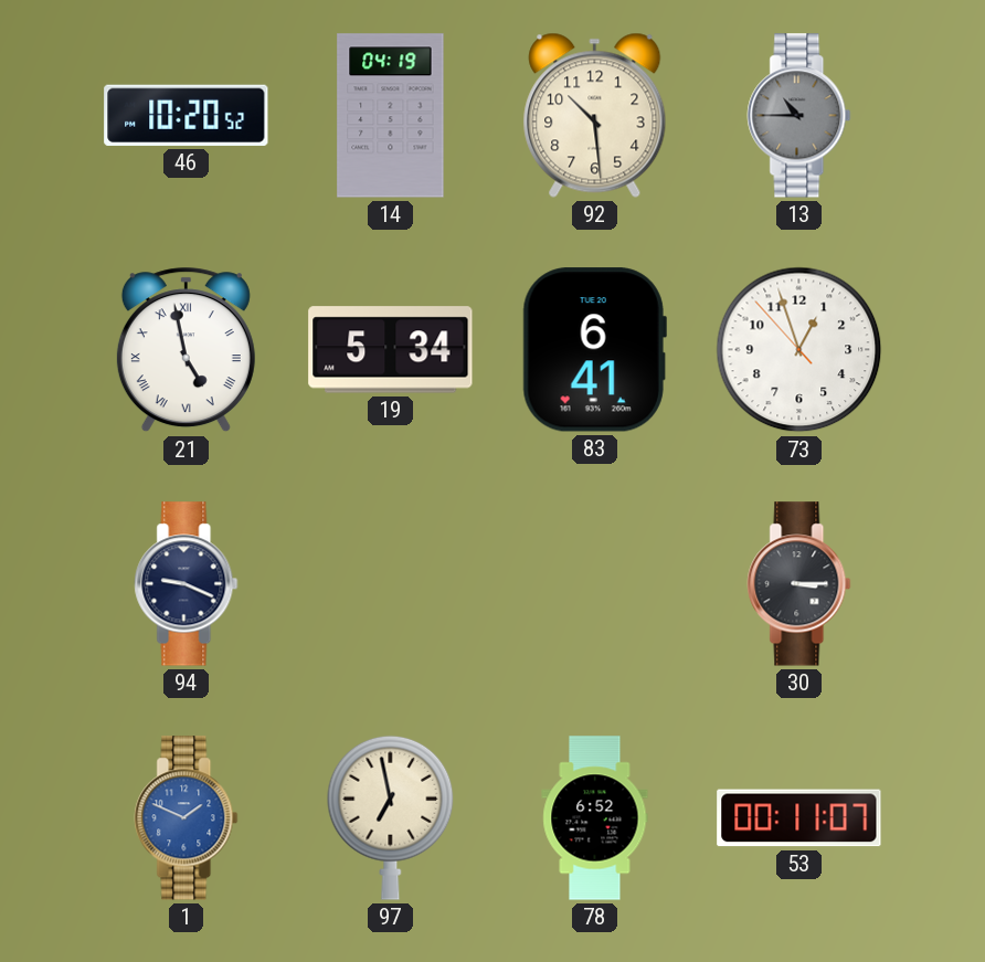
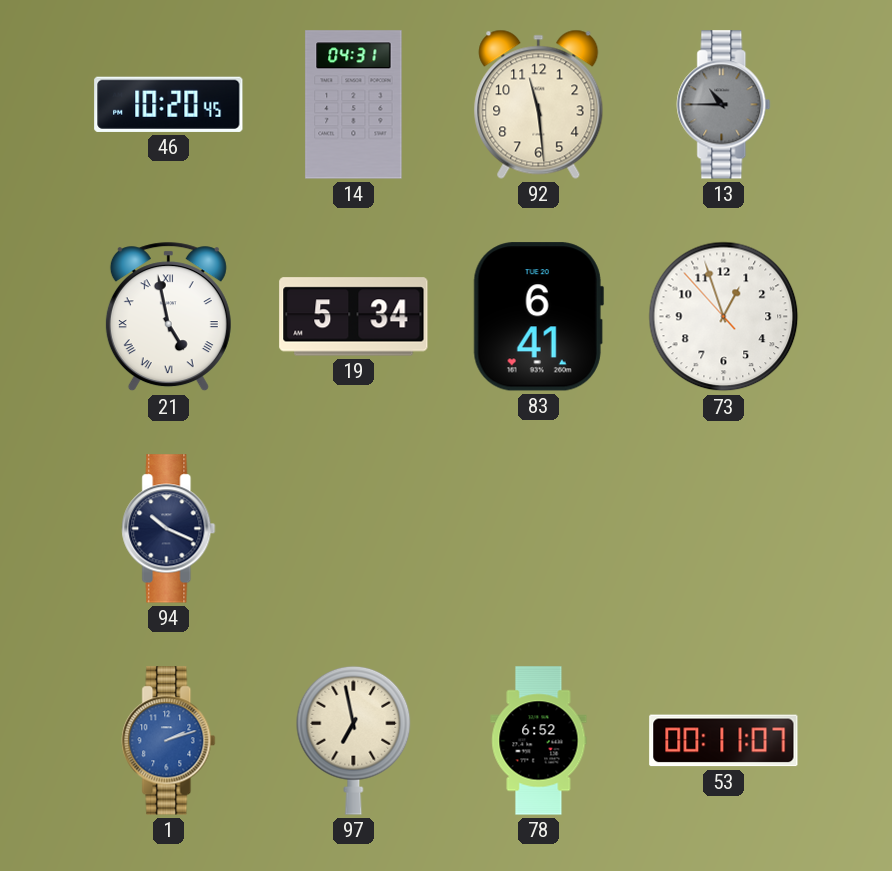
46: 10:20:52 -> 10:20:45
14: 04:19 -> 04:31
92: 10:29 -> 11:29
94: 9:19 -> 10:19
30: 3:15 -> none
1: 1:49 -> 2:12
